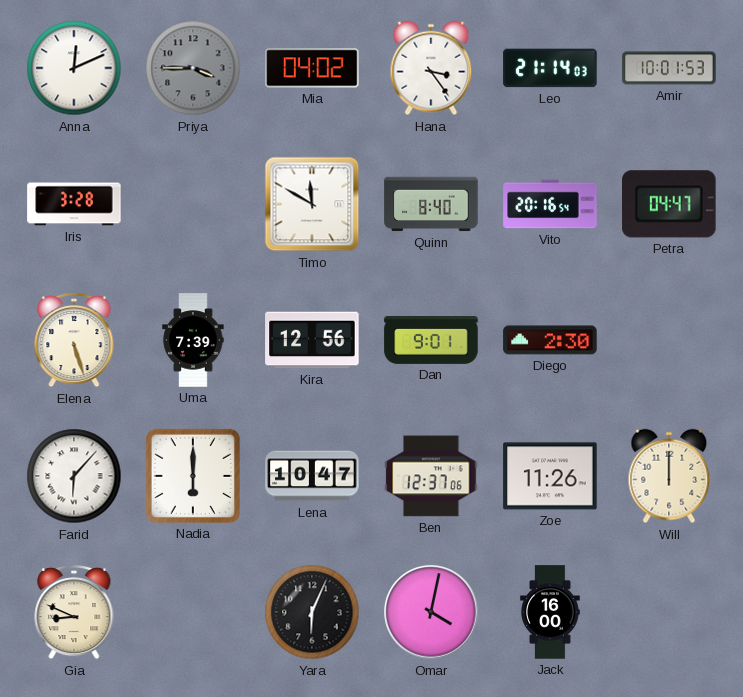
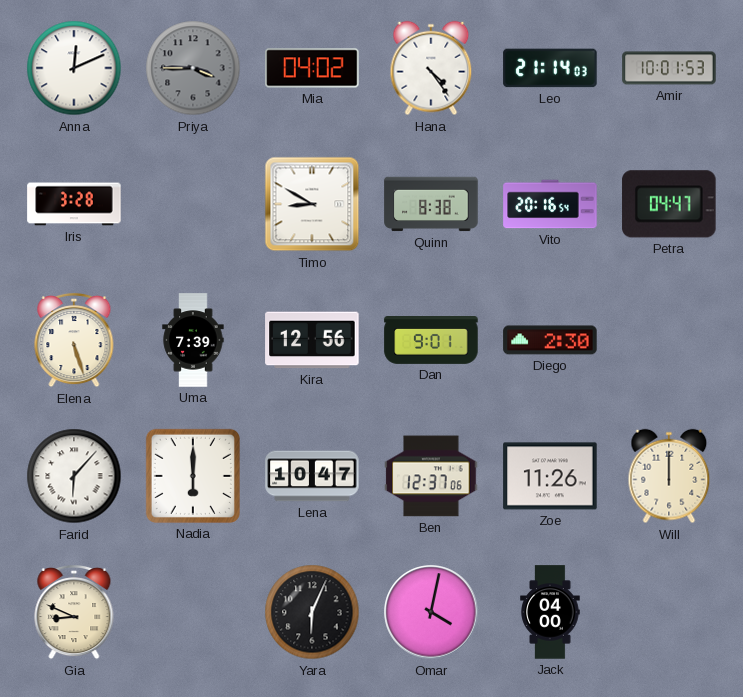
Hana: 3:24 -> 4:24
Timo: 11:50 -> 8:50
Quinn: 8:40 -> 8:38
Jack: 16:00 -> 04:00
